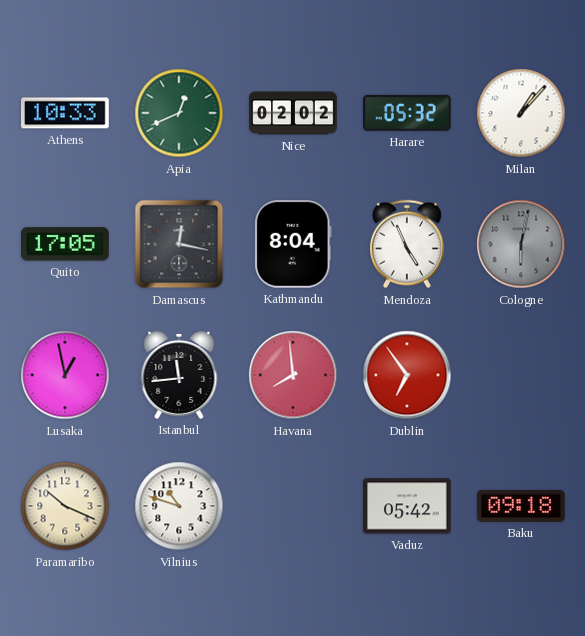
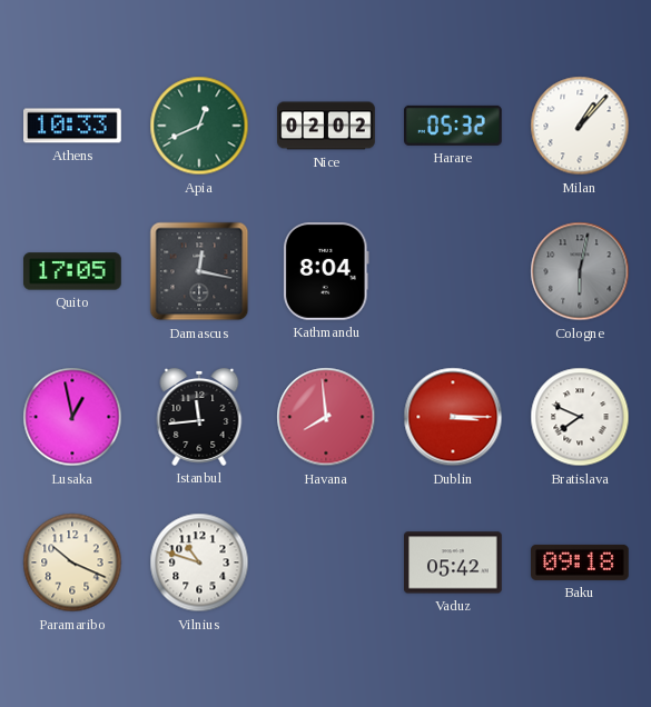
Mendoza: 4:56 -> none
Dublin: 6:54 -> 3:15
Bratislava: none -> 7:49
